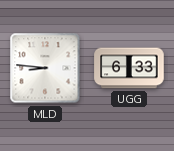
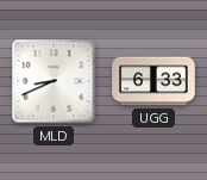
MLD: 8:46 -> 8:41
